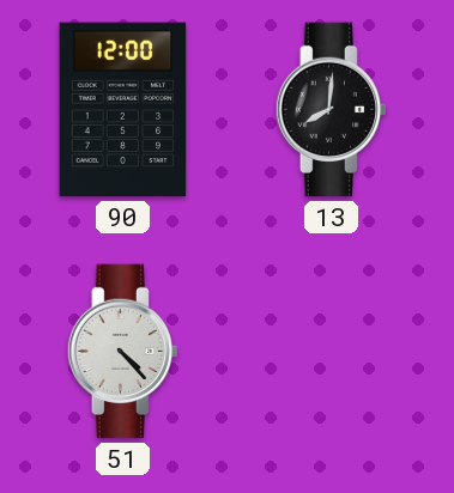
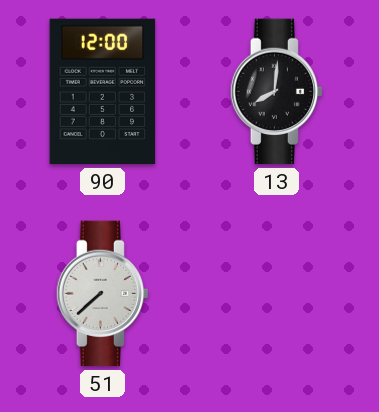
51: 4:23 -> 7:38
